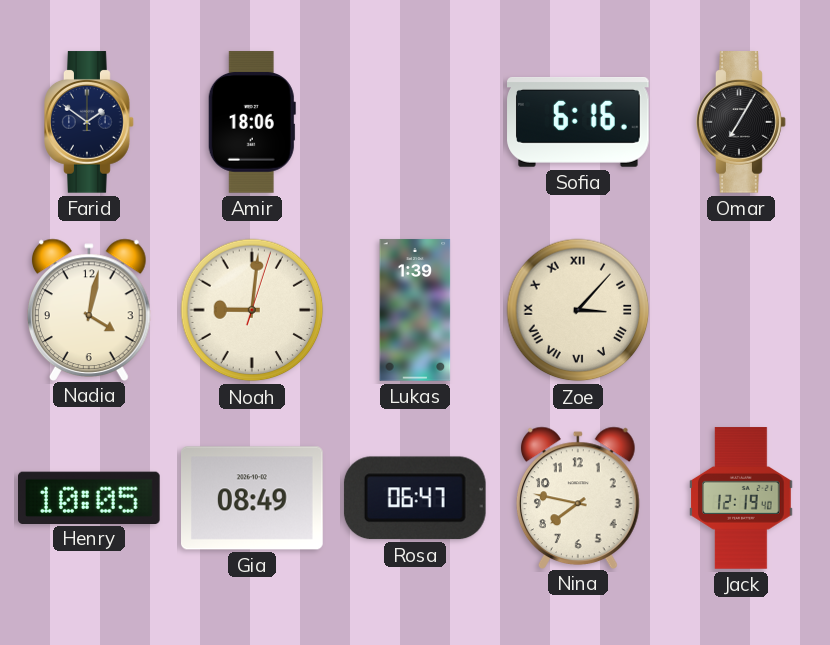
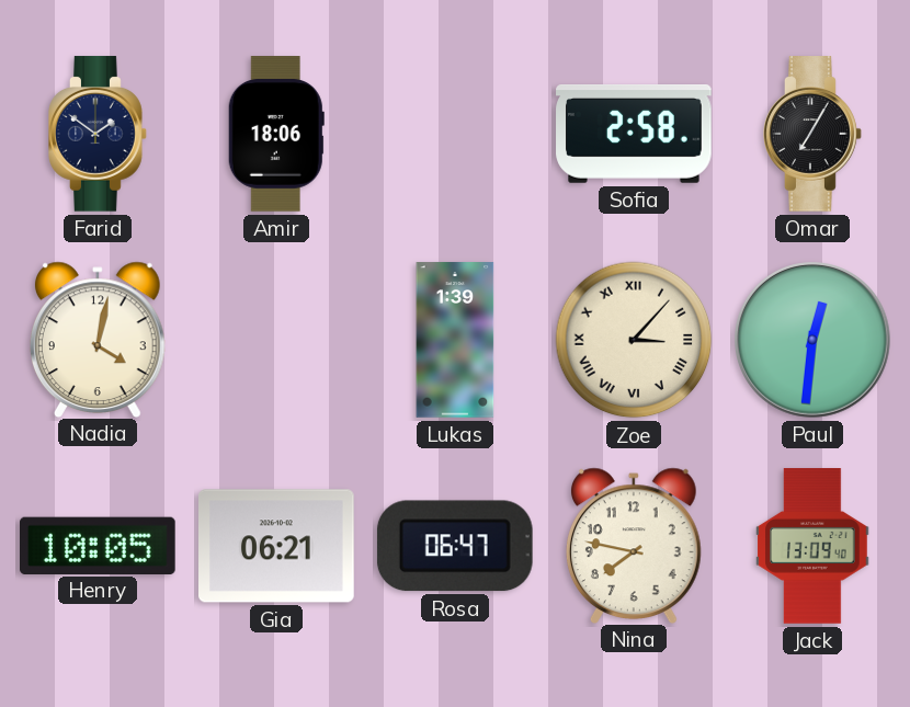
Sofia: 6:16 -> 2:58
Noah: 9:01 -> none
Paul: none -> 12:31
Gia: 08:49 -> 06:21
Jack: 12:19 -> 13:09
